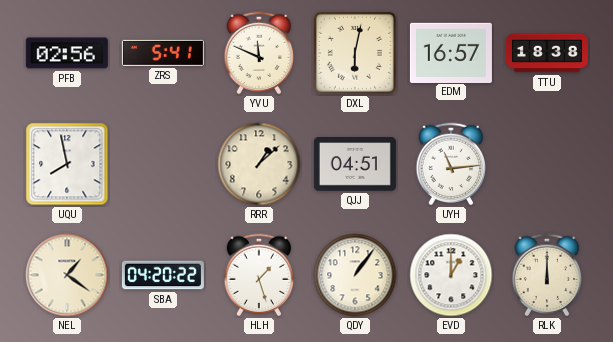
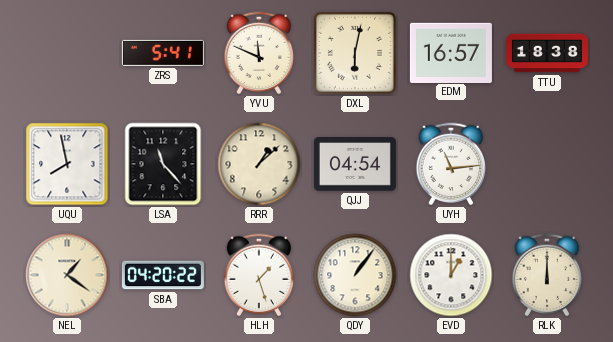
PFB: 02:56 -> none
LSA: none -> 11:23
QJJ: 04:51 -> 04:54
